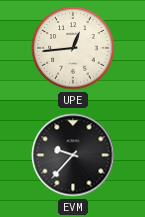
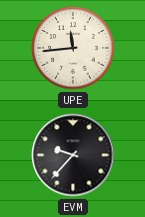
UPE: 12:44 -> 11:44
